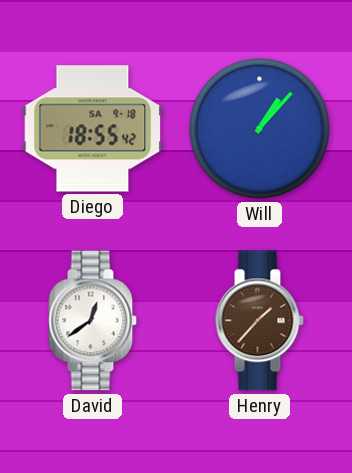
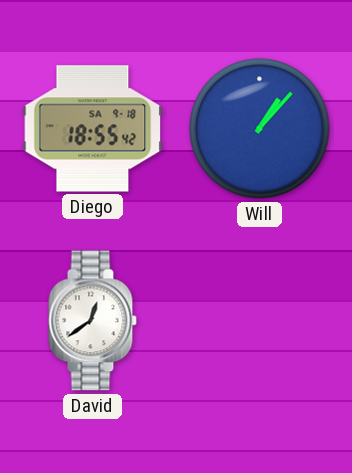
Henry: 1:37 -> none
